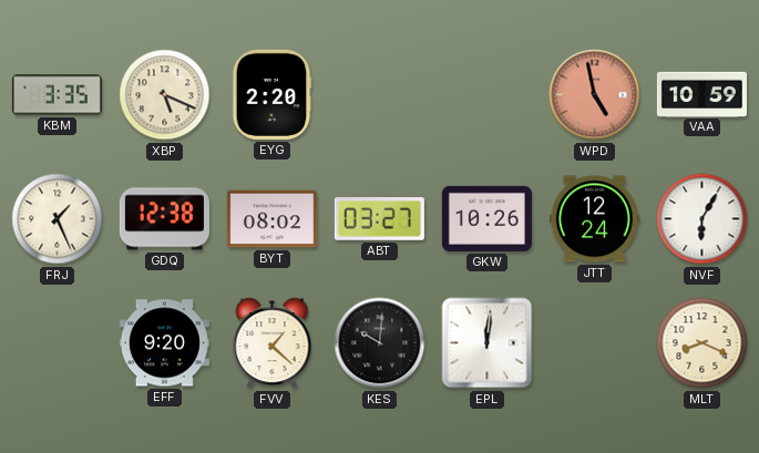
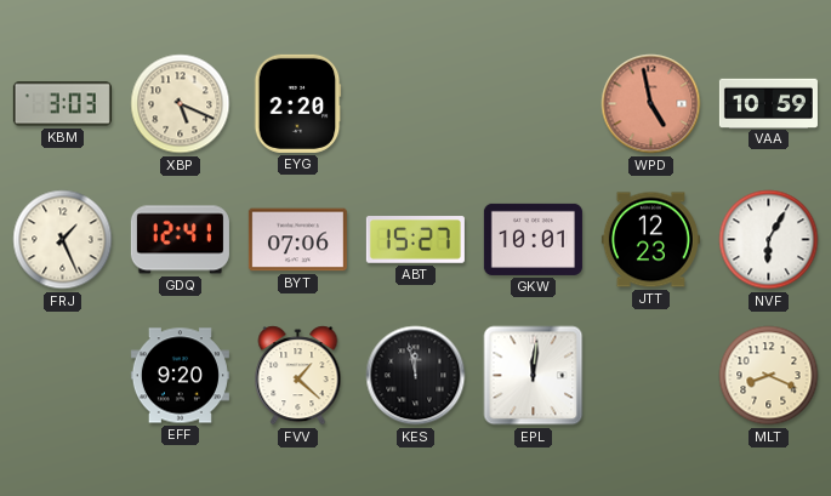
KBM: 3:35 -> 3:03
GDQ: 12:38 -> 12:41
BYT: 08:02 -> 07:06
ABT: 03:27 -> 15:27
GKW: 10:26 -> 10:01
JTT: 12:24 -> 12:23
KES: 10:01 -> 11:58
